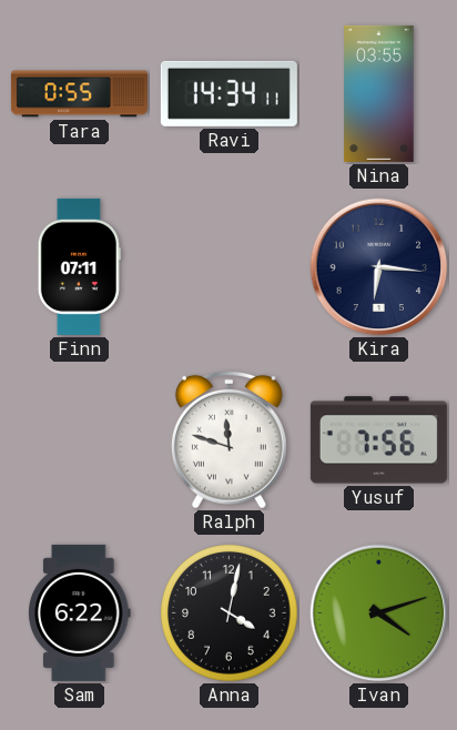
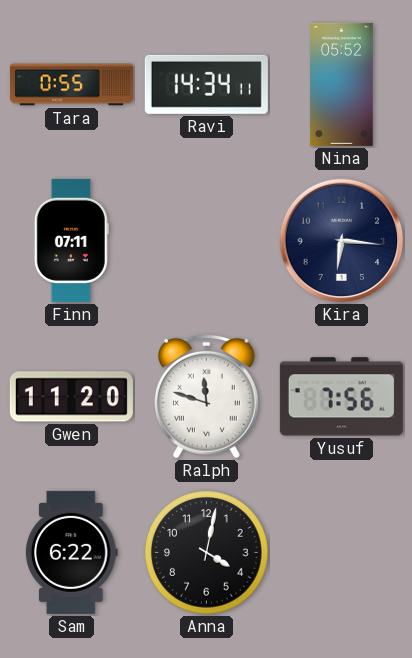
Nina: 03:55 -> 05:52
Gwen: none -> 11:20
Ivan: 4:12 -> none
